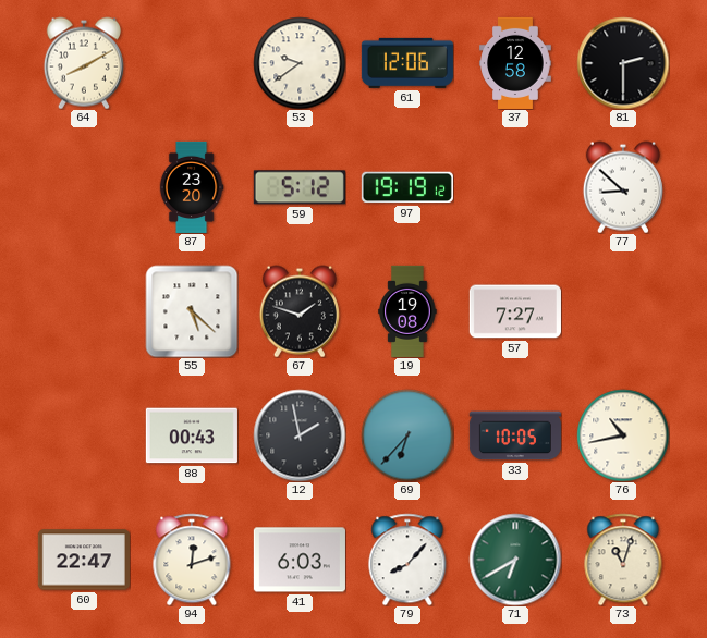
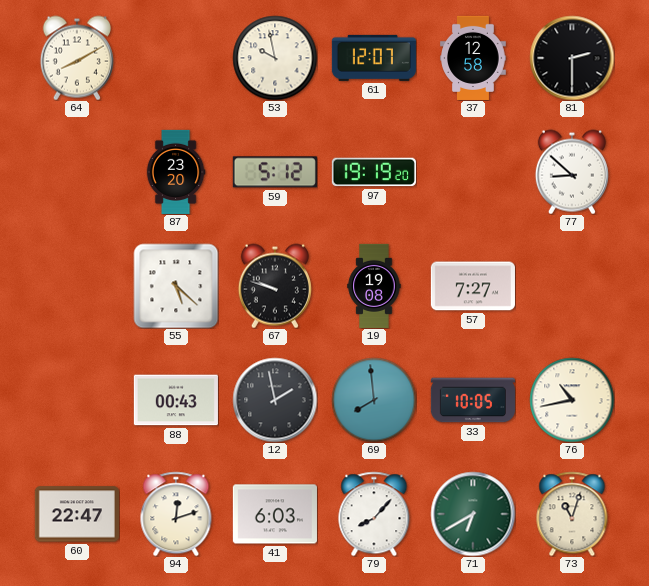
53: 9:39 -> 9:58
61: 12:06 -> 12:07
97: 19:19:12 -> 19:19:20
67: 1:48 -> 9:48
69: 6:37 -> 7:59
